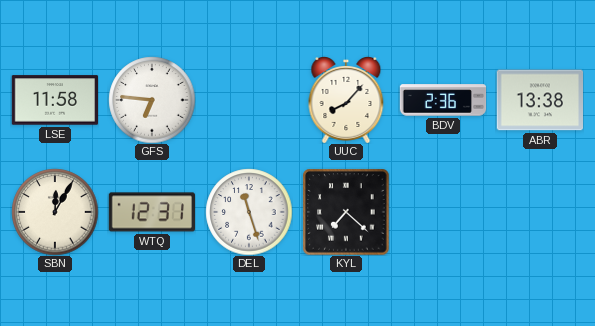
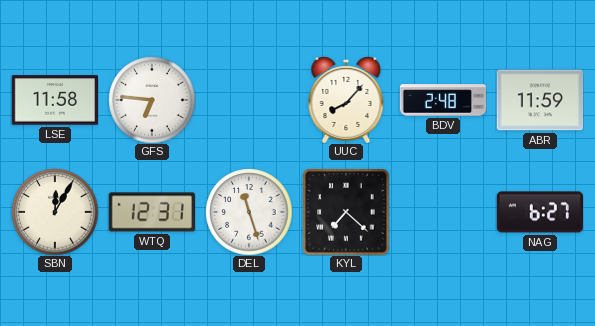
BDV: 2:36 -> 2:48
ABR: 13:38 -> 11:59
NAG: none -> 6:27
